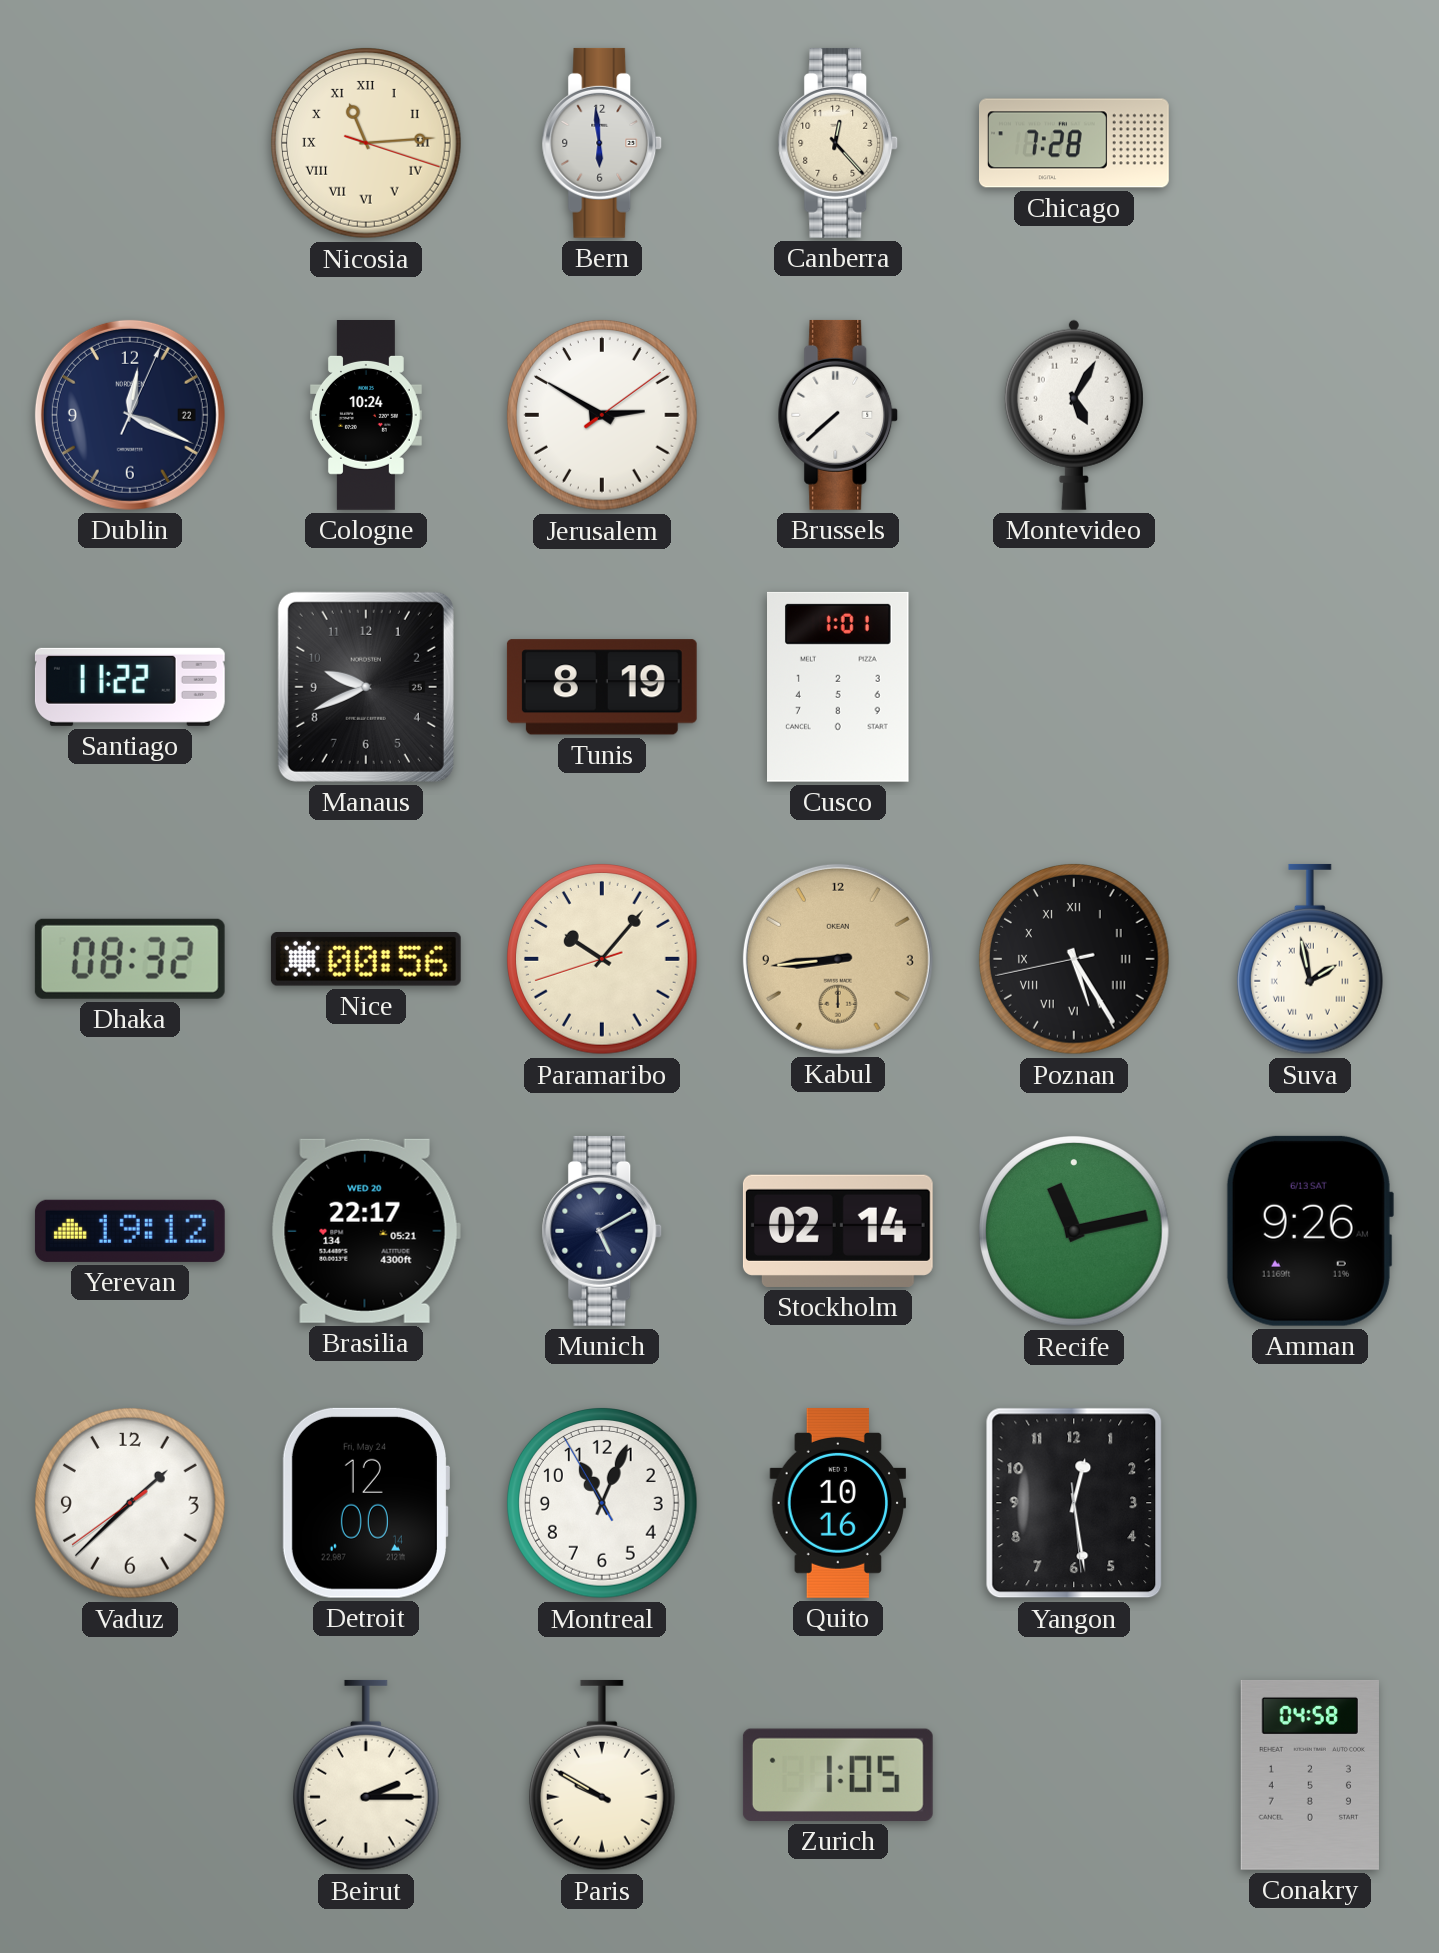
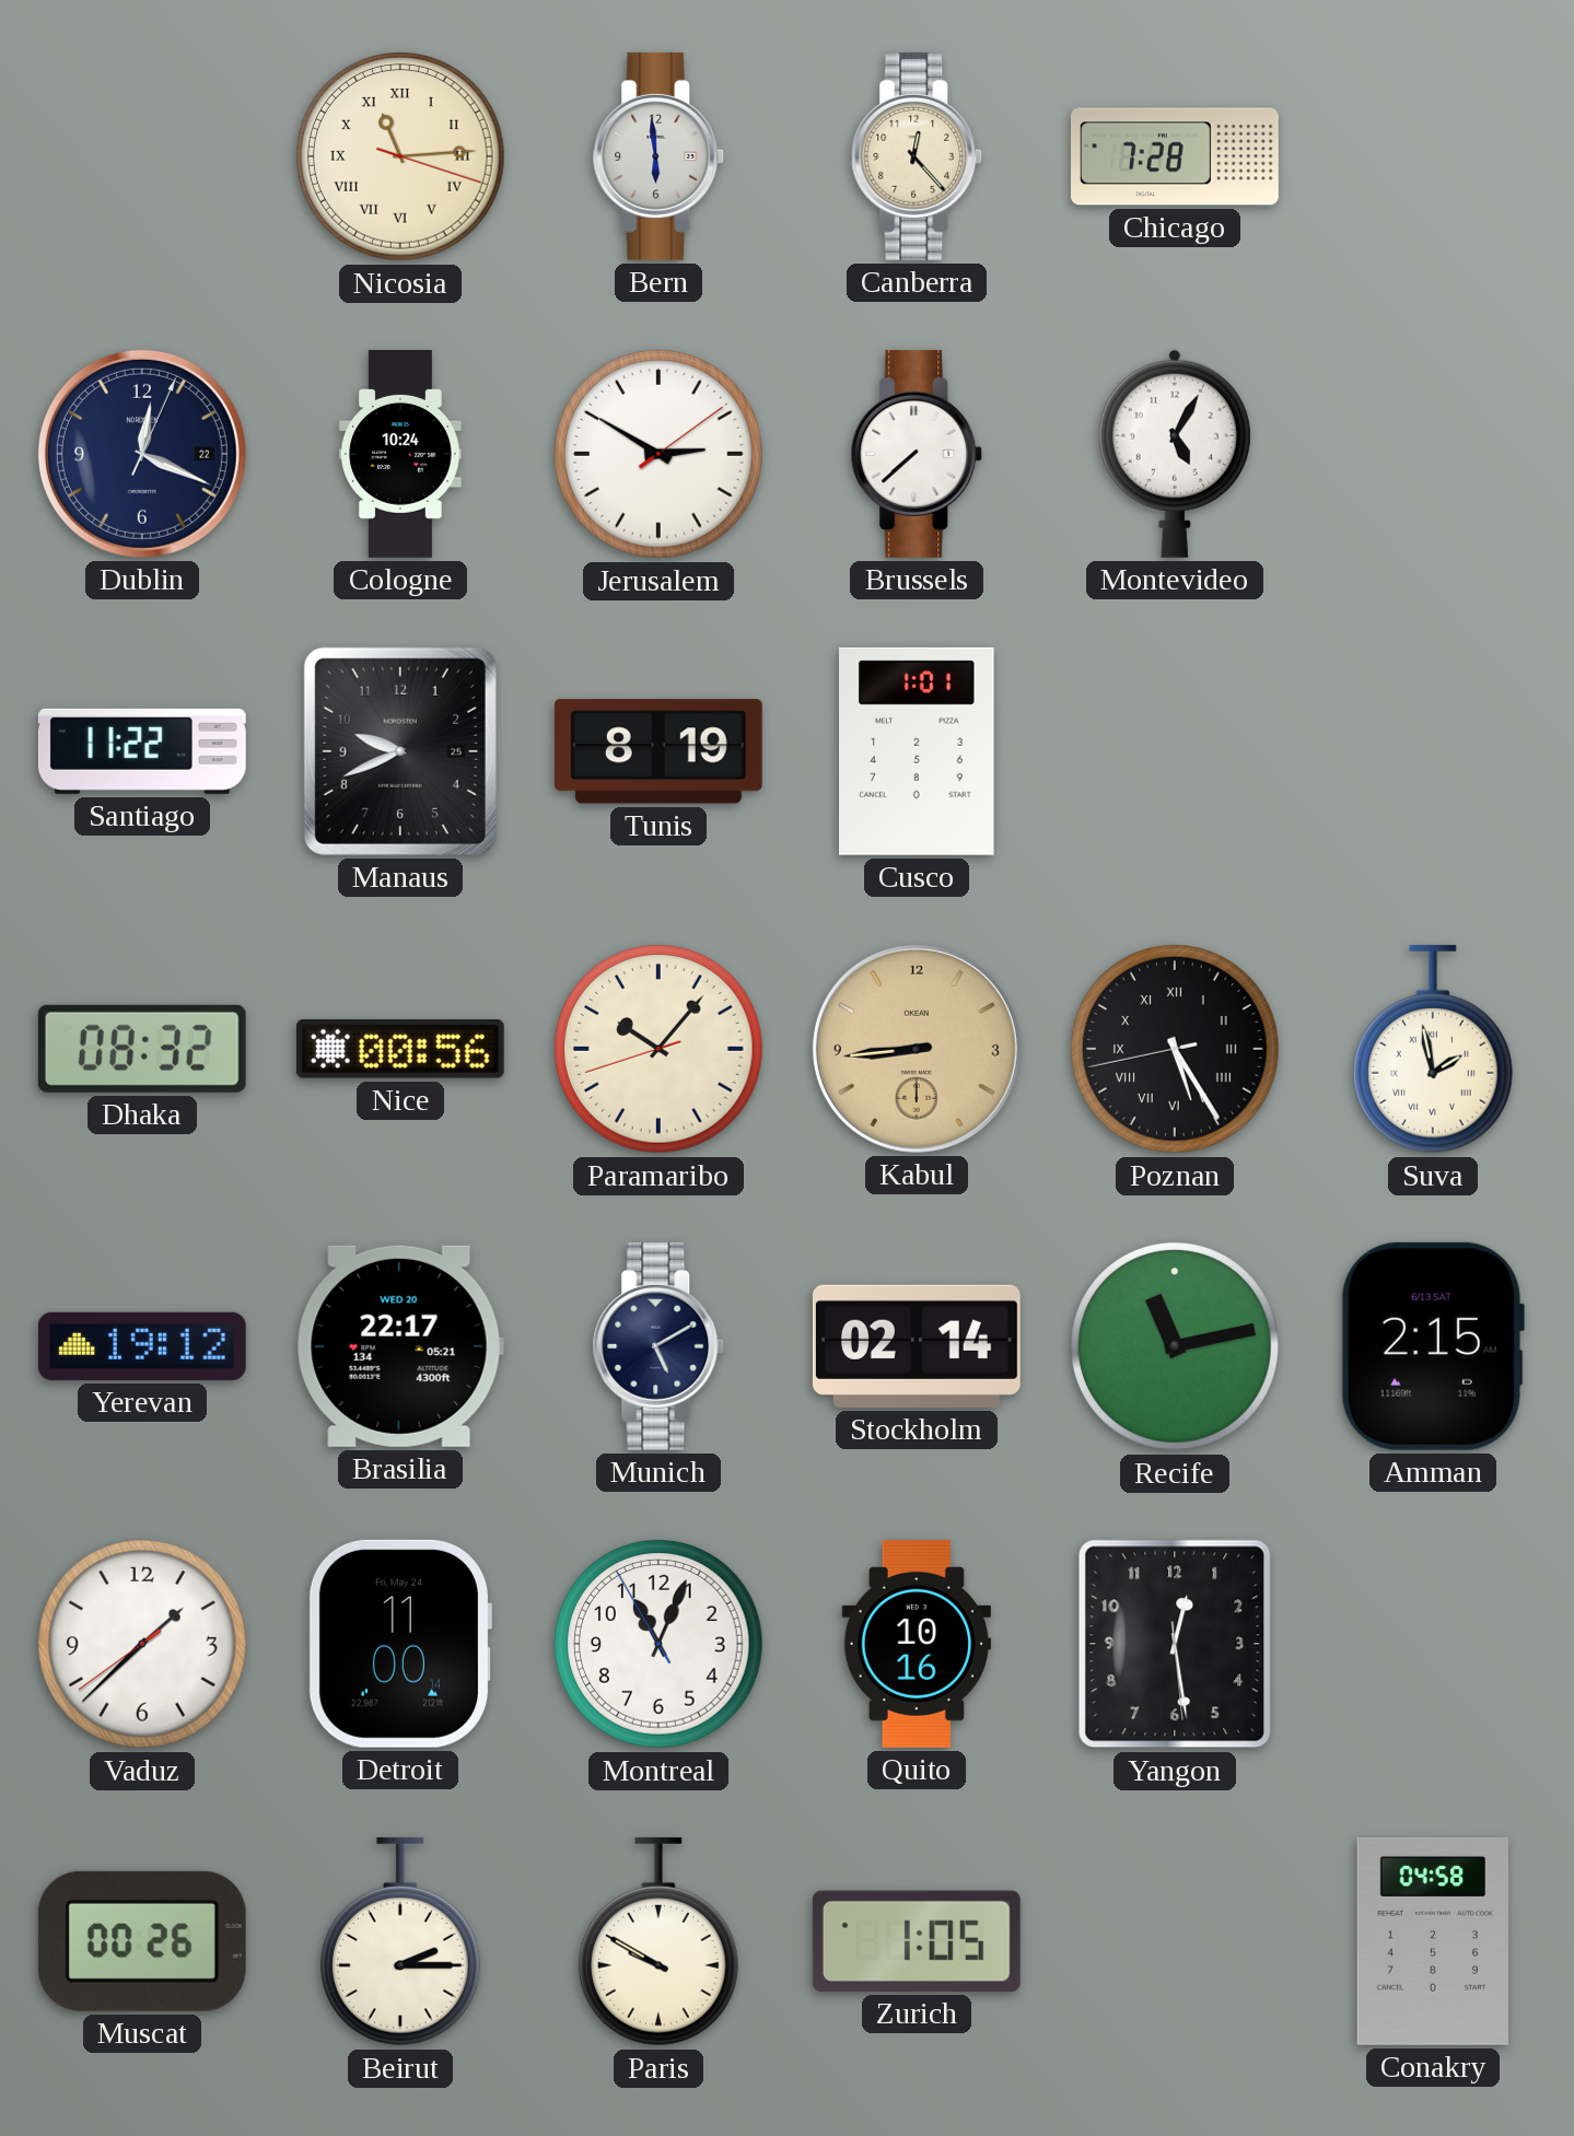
Amman: 9:26 -> 2:15
Detroit: 12:00 -> 11:00
Muscat: none -> 00:26
